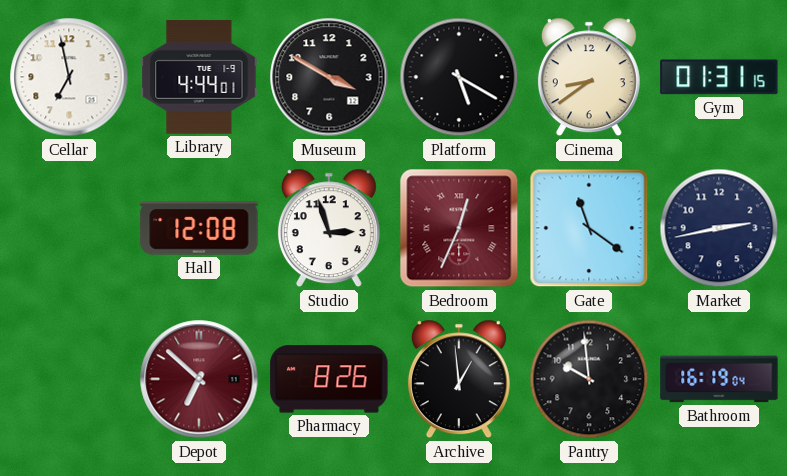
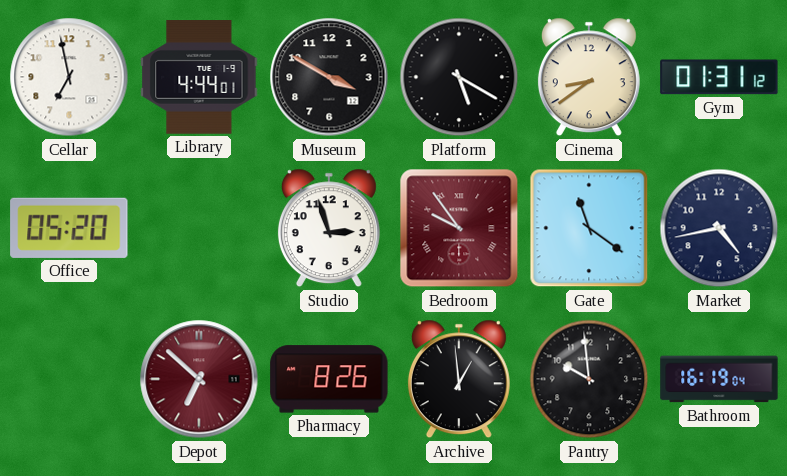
Gym: 01:31:15 -> 01:31:12
Office: none -> 05:20
Hall: 12:08 -> none
Bedroom: 12:34 -> 9:54
Market: 2:43 -> 4:43
